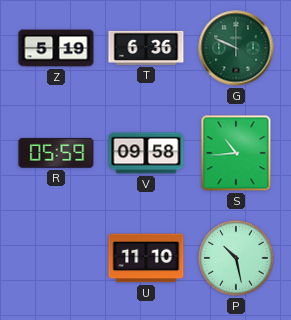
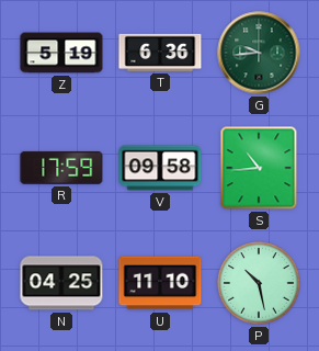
G: 9:49 -> 9:44
R: 05:59 -> 17:59
N: none -> 04:25
